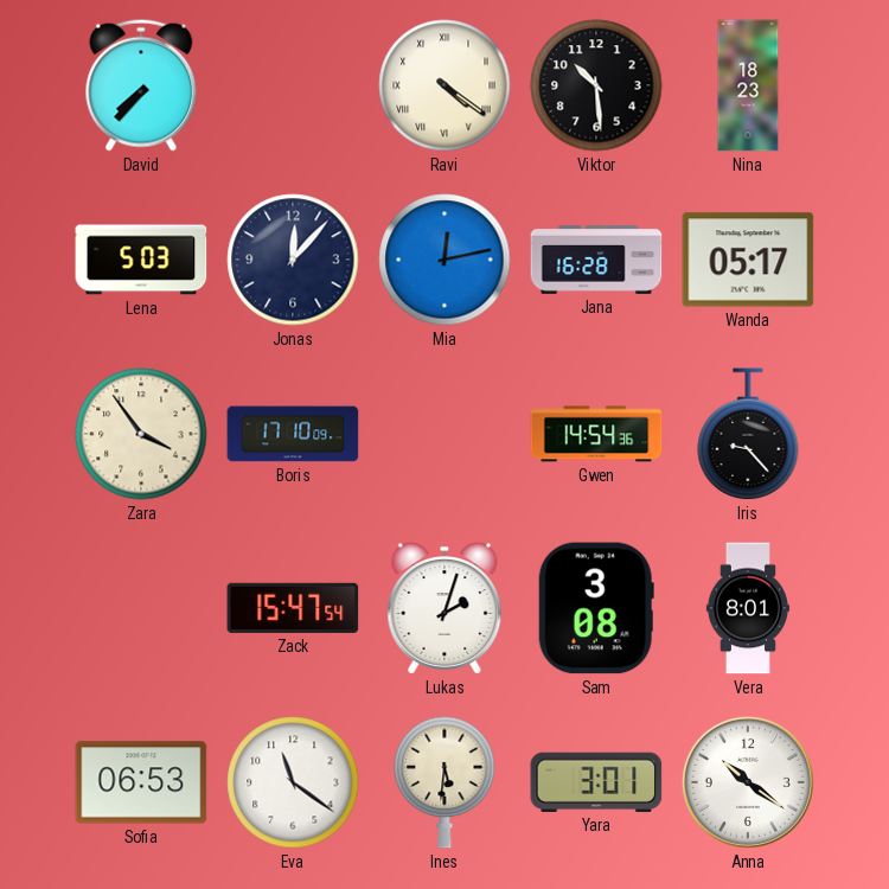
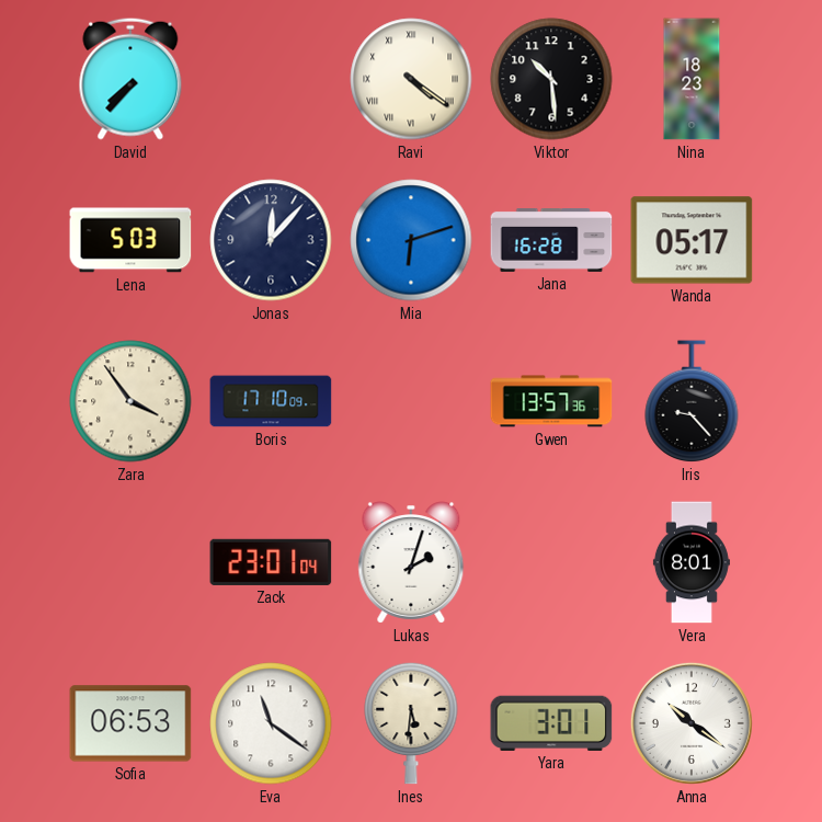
Mia: 12:13 -> 6:12
Gwen: 14:54 -> 13:57
Zack: 15:47 -> 23:01
Sam: 3:08 -> none
